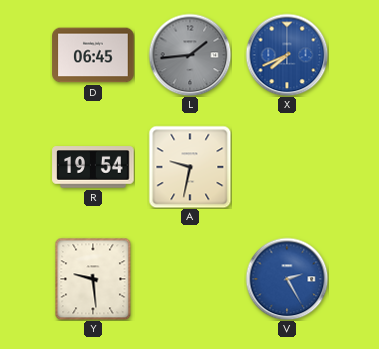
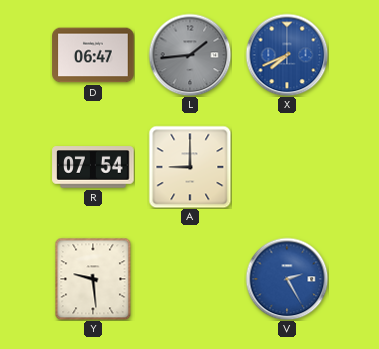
D: 06:45 -> 06:47
R: 19:54 -> 07:54
A: 9:32 -> 9:00
